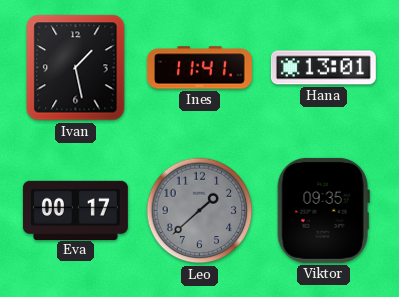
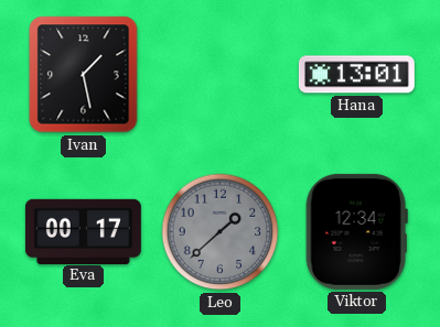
Ines: 11:41 -> none
Viktor: 09:35 -> 12:34
